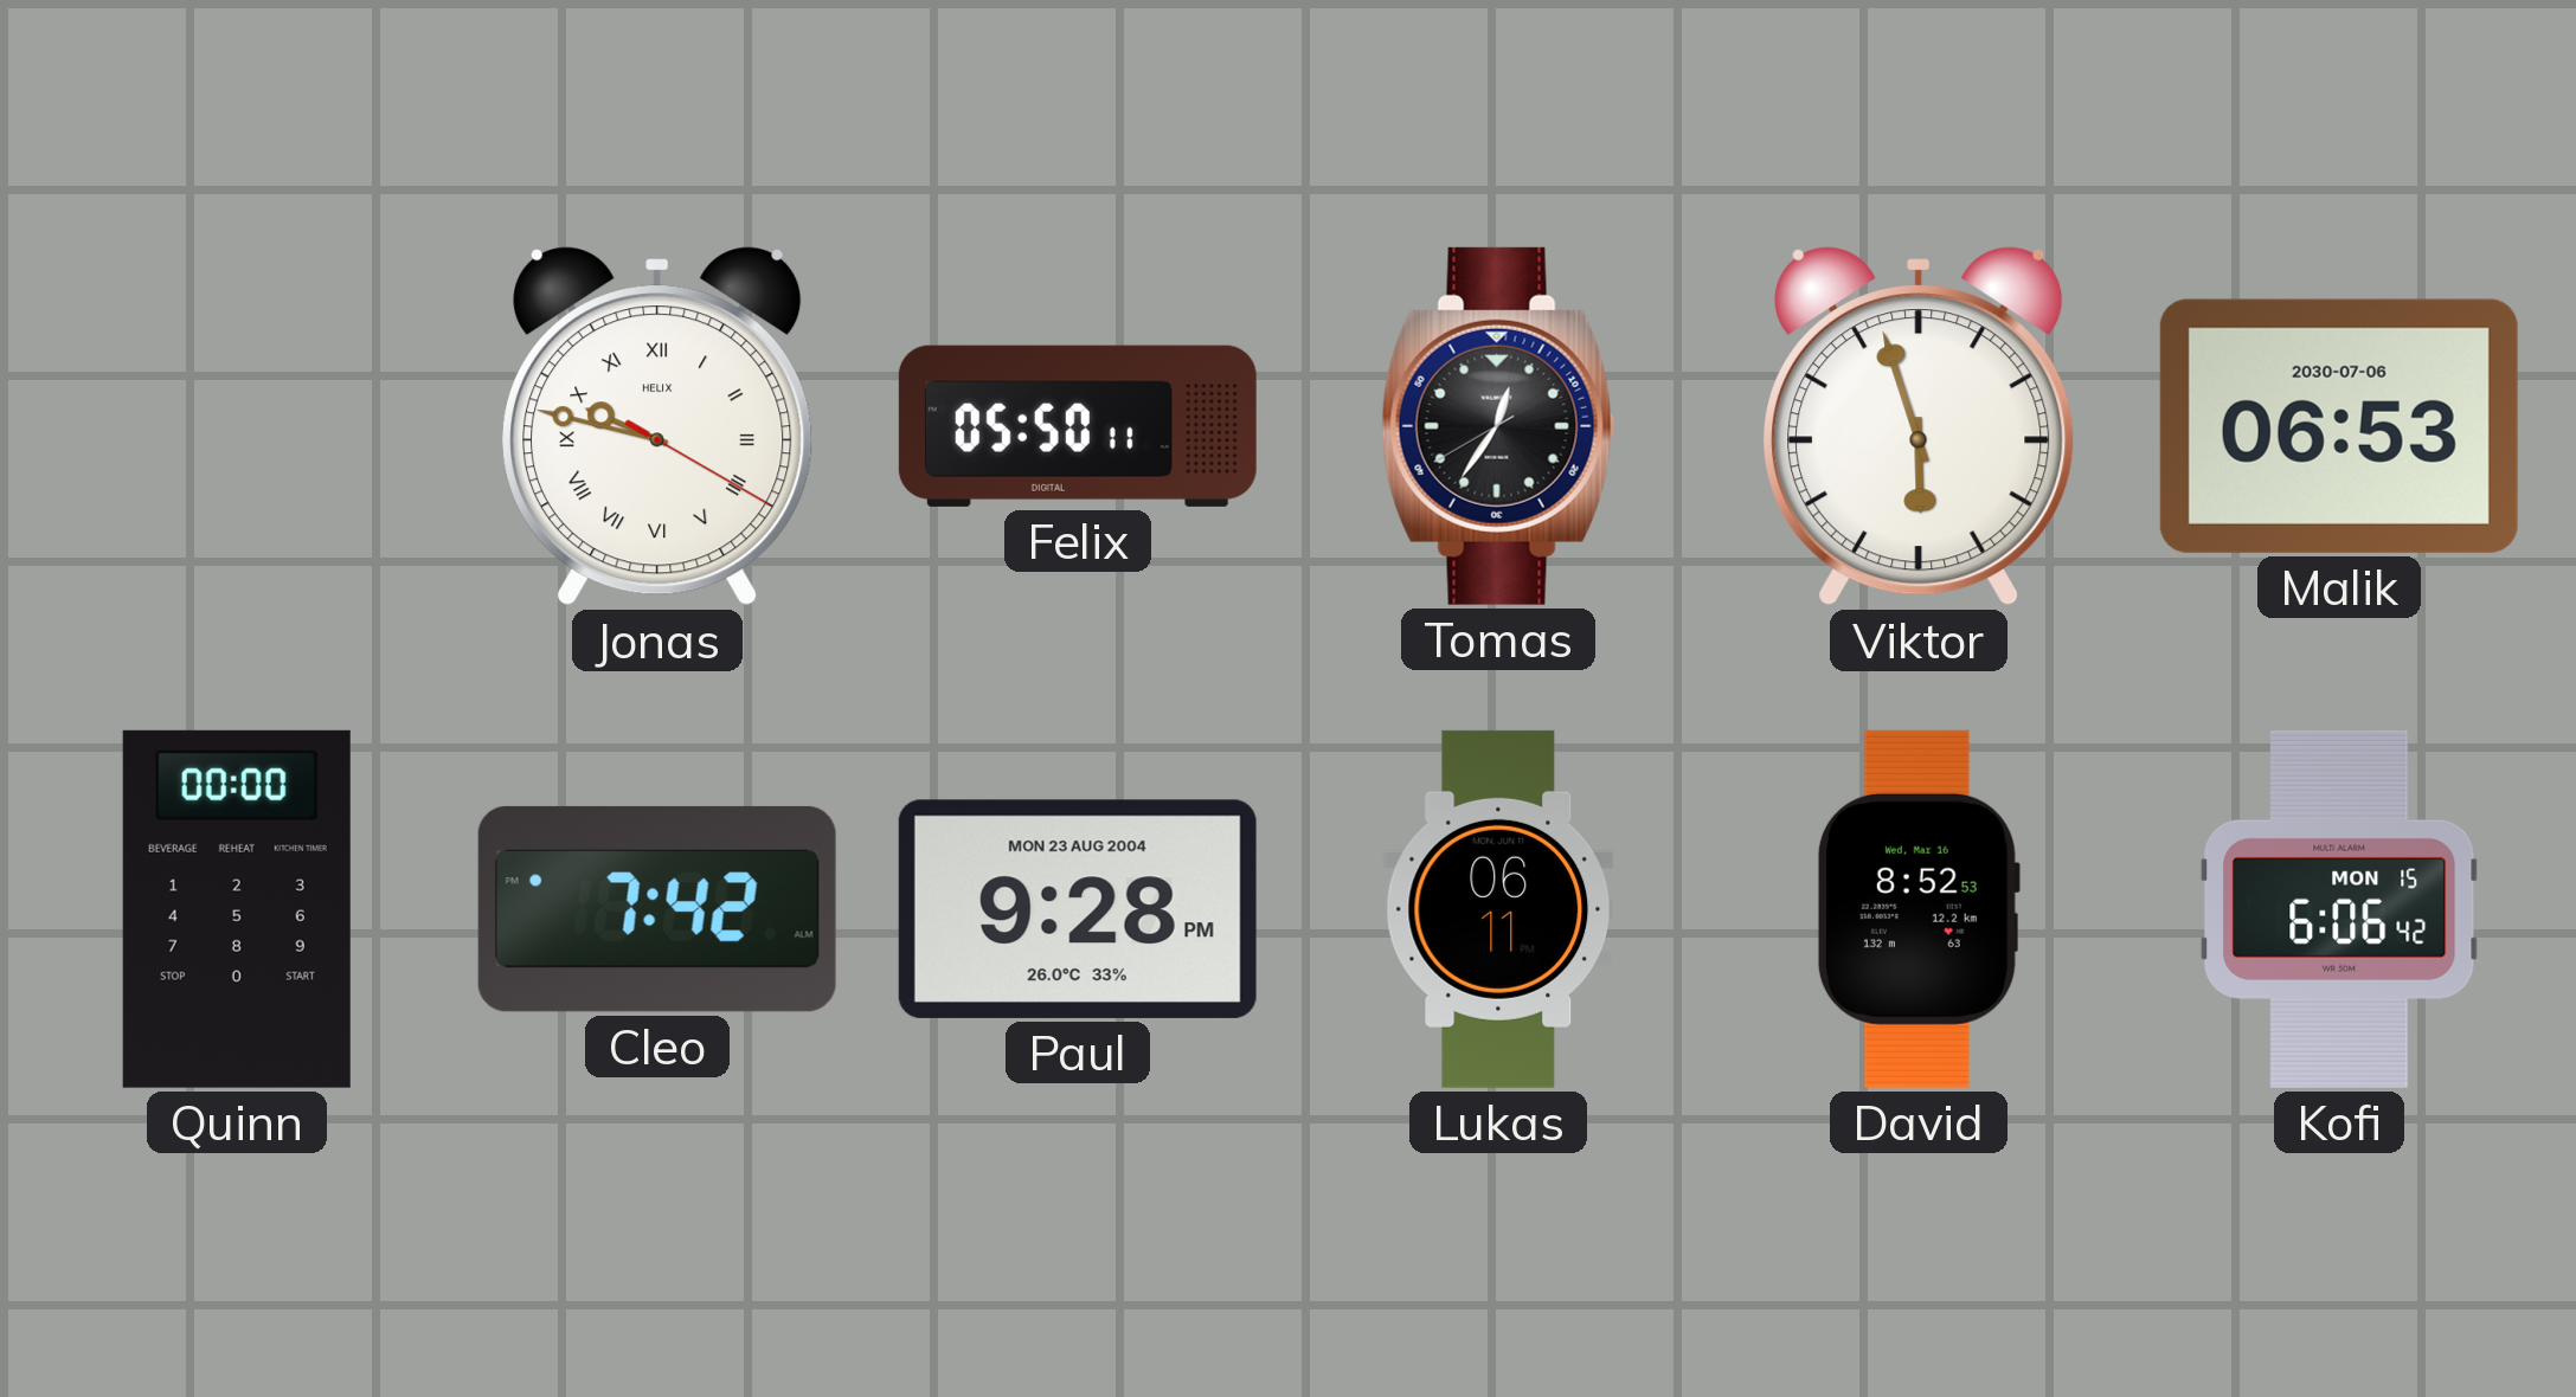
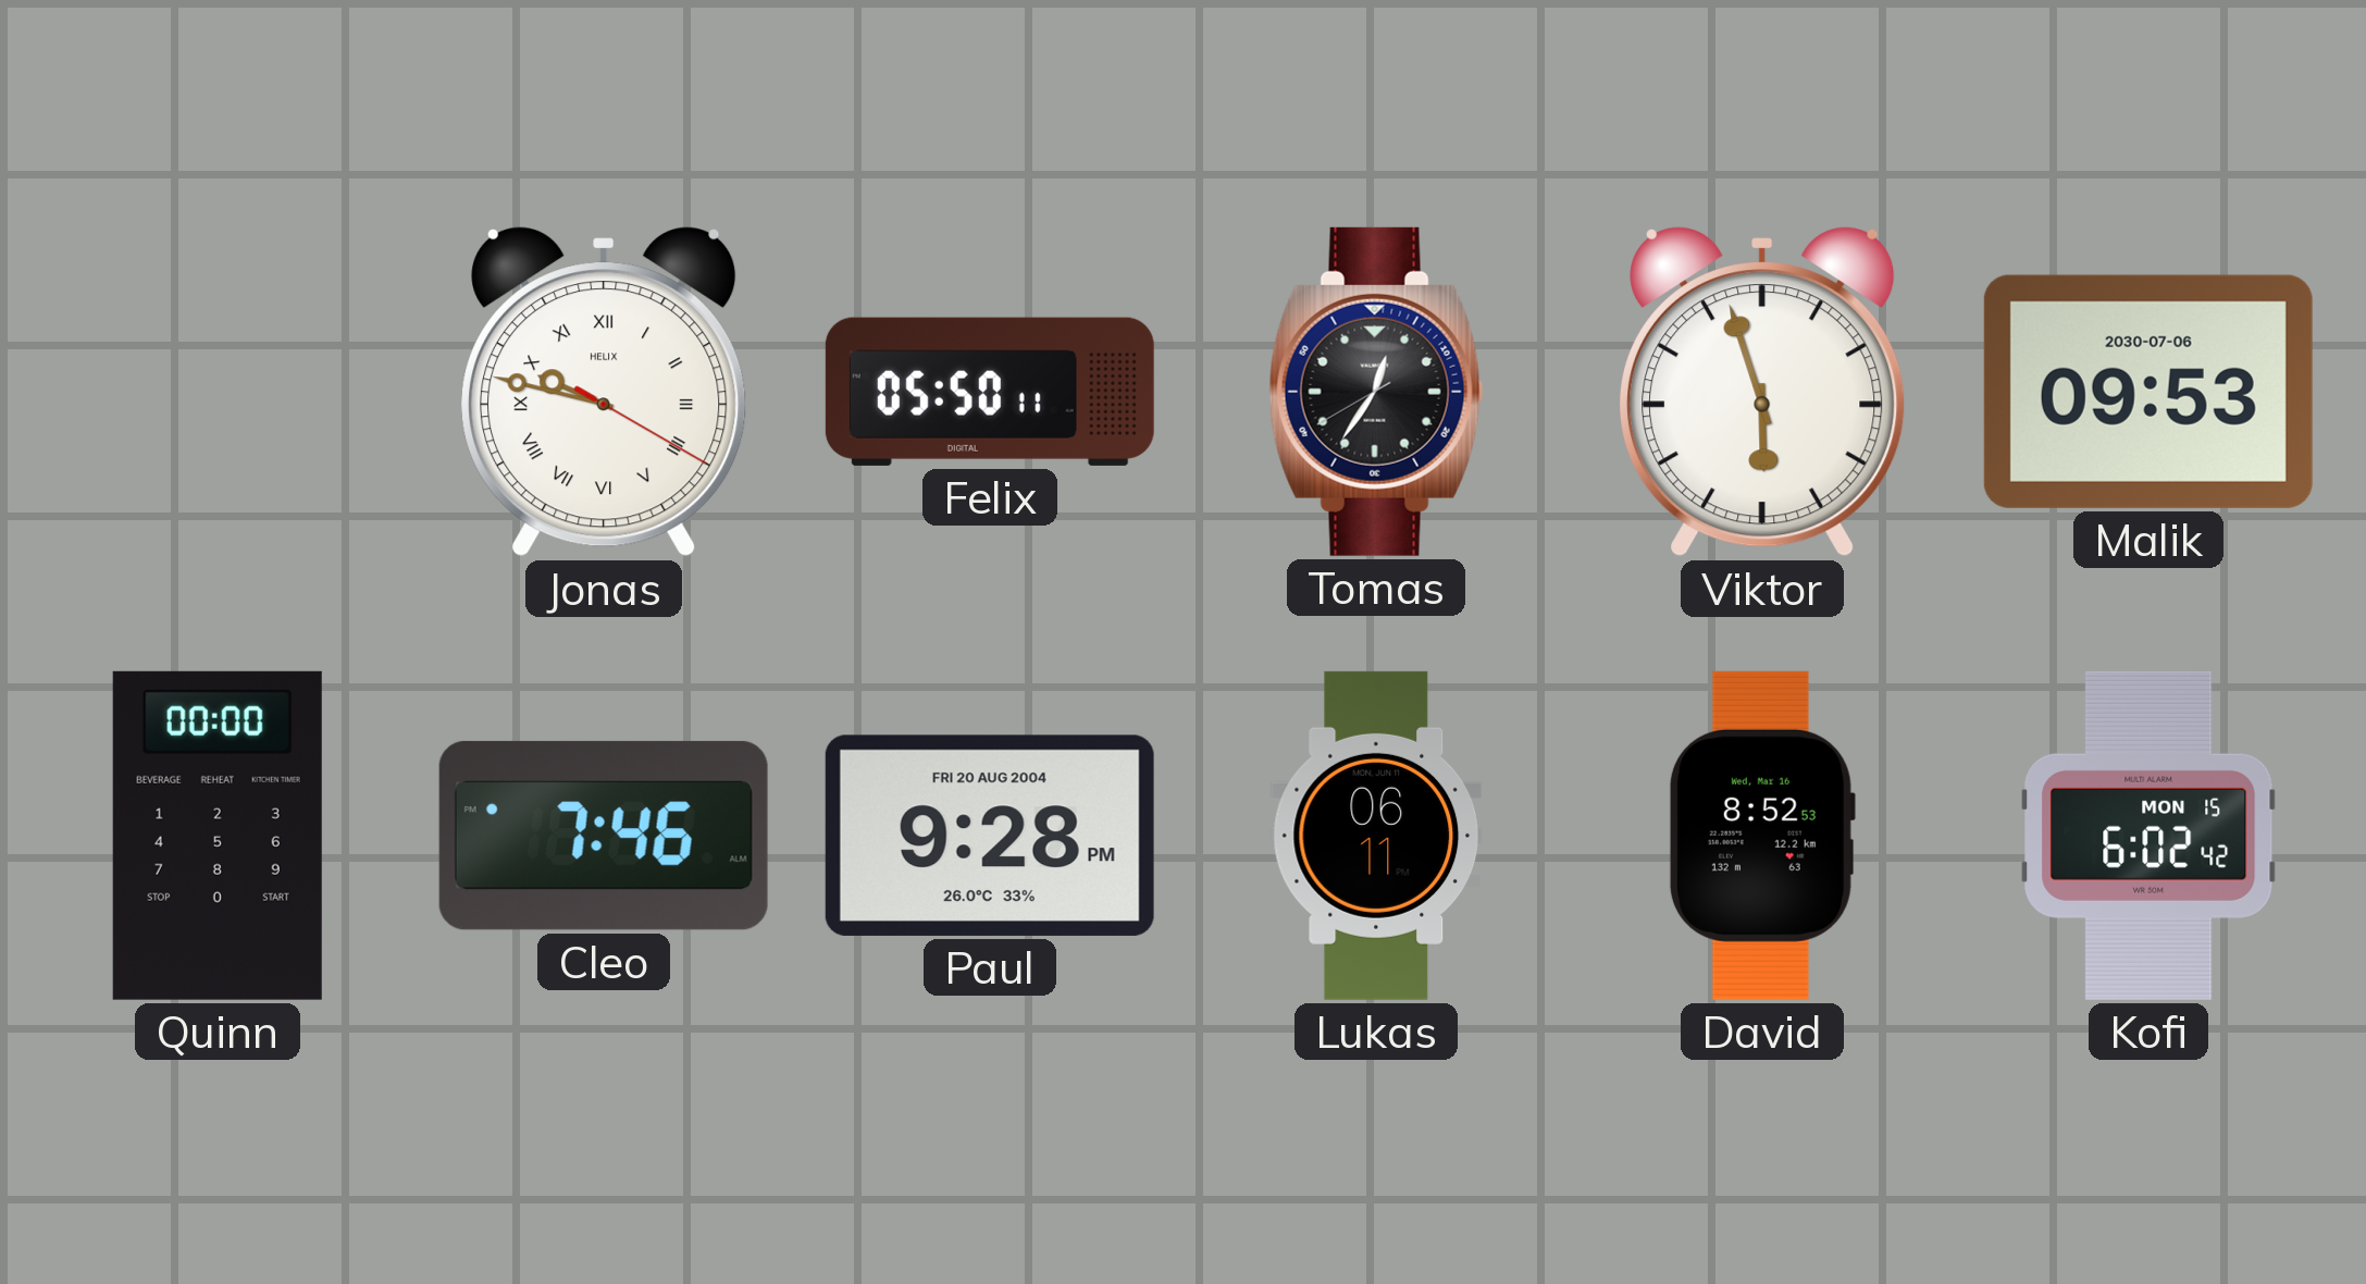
Malik: 06:53 -> 09:53
Cleo: 7:42 -> 7:46
Paul date: MON 23 AUG 2004 -> FRI 20 AUG 2004
Kofi: 6:06 -> 6:02
